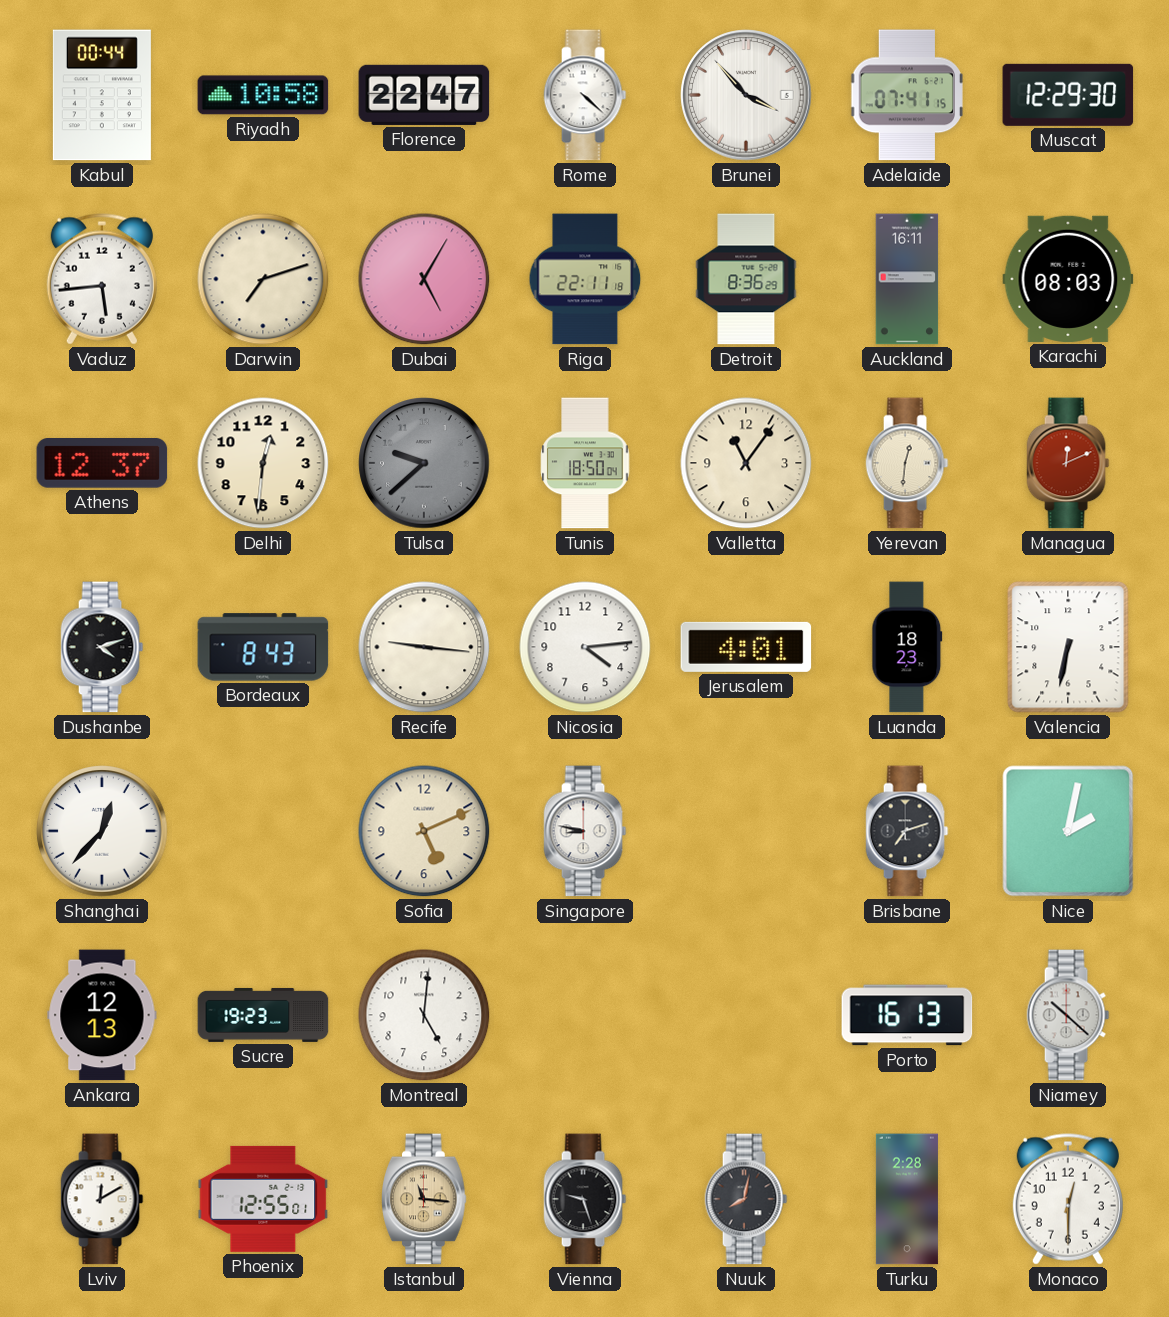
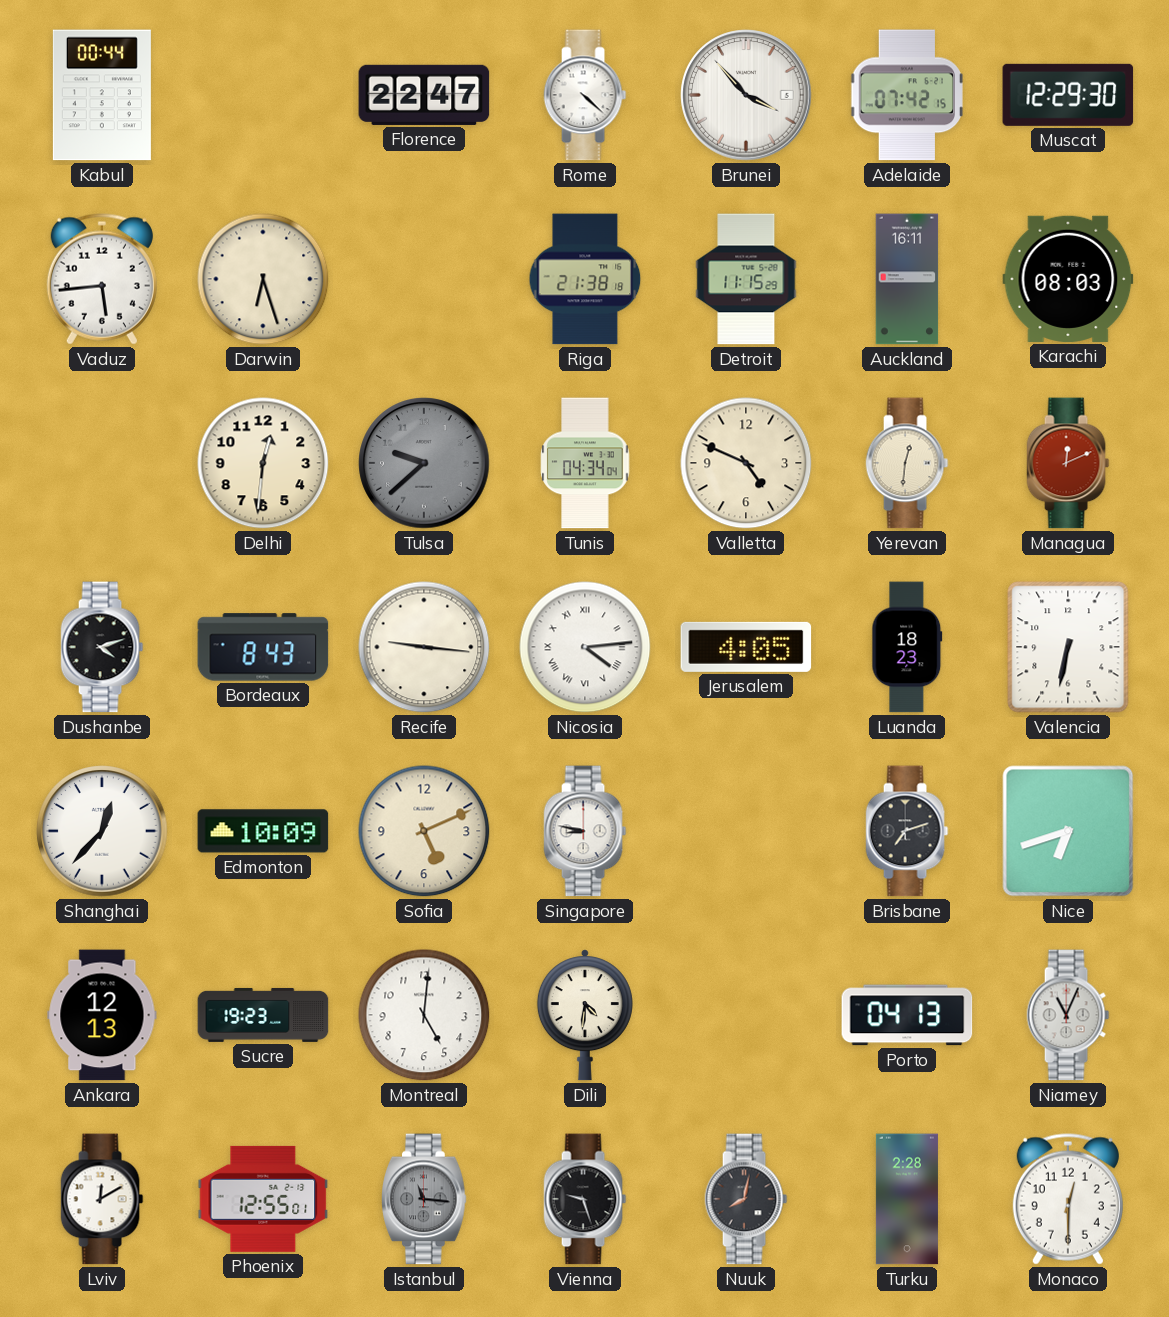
Riyadh: 10:58 -> none
Adelaide: 07:41 -> 07:42
Darwin: 7:12 -> 6:27
Dubai: 5:05 -> none
Riga: 22:11 -> 21:38
Detroit: 8:36 -> 11:15
Athens: 12:37 -> none
Tunis: 18:50 -> 04:34
Valletta: 11:06 -> 4:49
Nicosia numerals: Arabic -> Roman
Jerusalem: 4:01 -> 4:05
Edmonton: none -> 10:09
Nice: 2:02 -> 6:42
Dili: none -> 4:31
Porto: 16:13 -> 04:13
Niamey: 10:22 -> 11:04
Istanbul dial: champagne -> grey
